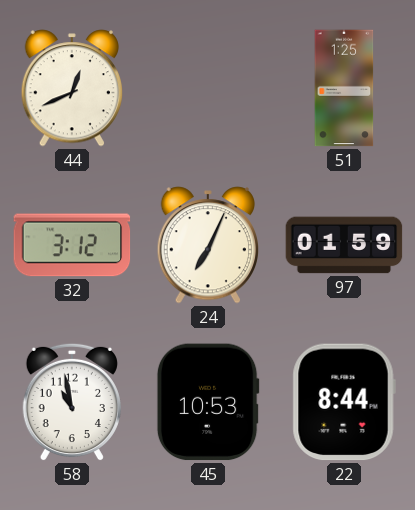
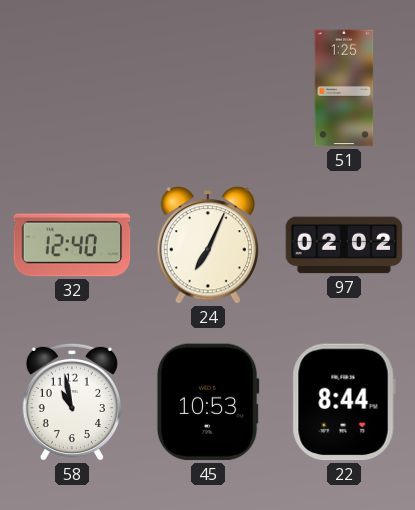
44: 12:41 -> none
32: 3:12 -> 12:40
97: 01:59 -> 02:02
